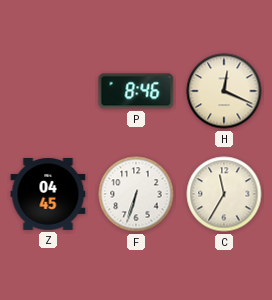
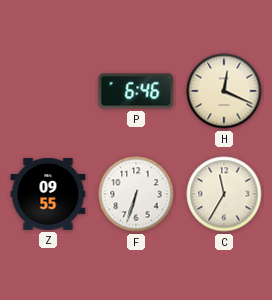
P: 8:46 -> 6:46
Z: 04:45 -> 09:55
